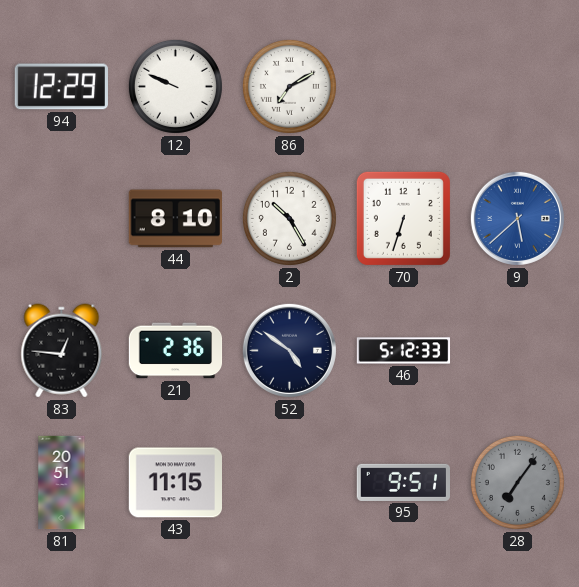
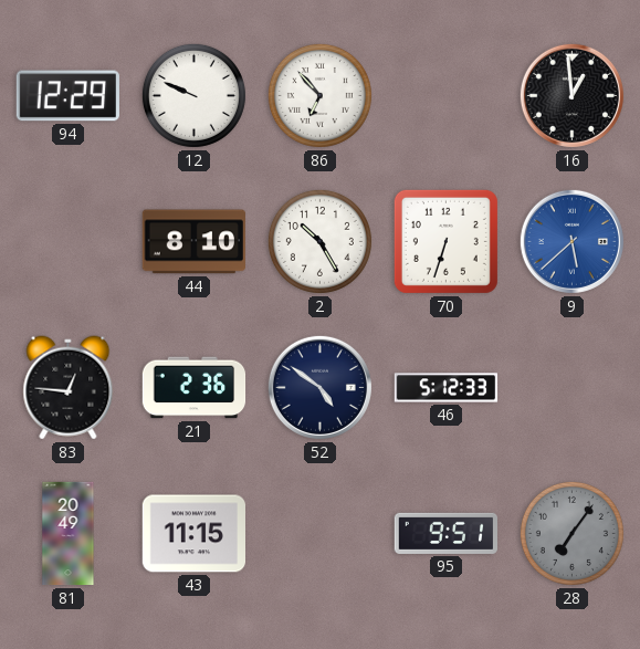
86: 7:10 -> 6:53
16: none -> 12:59
81: 20:51 -> 20:49
